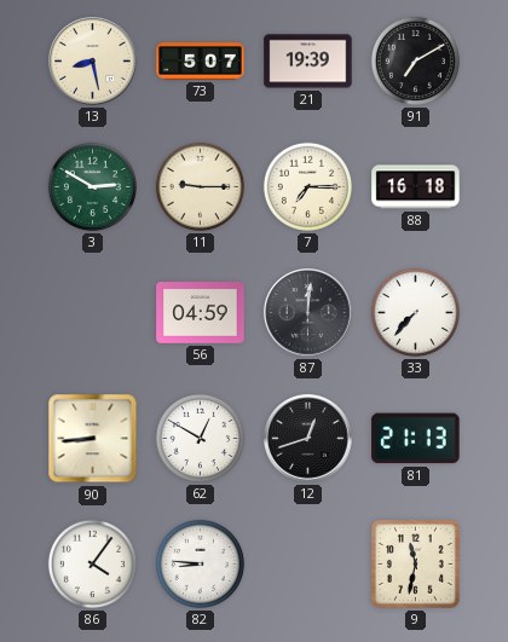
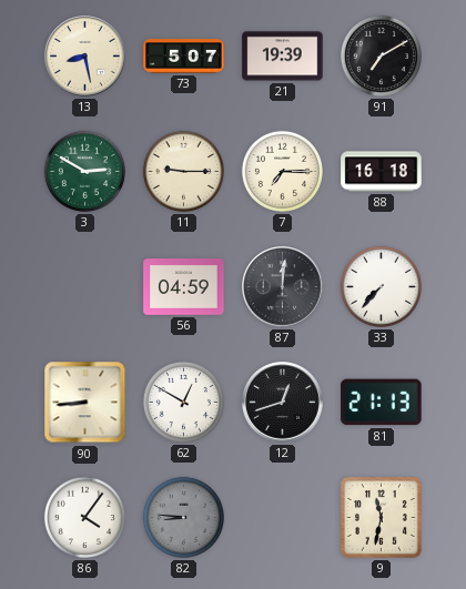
82 dial: white -> grey
